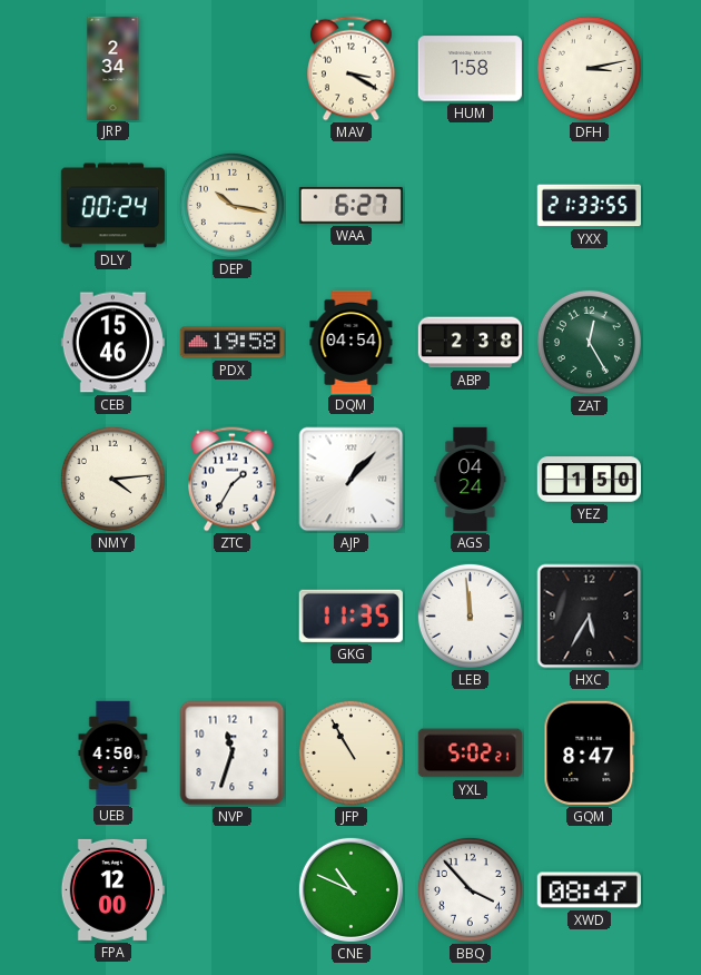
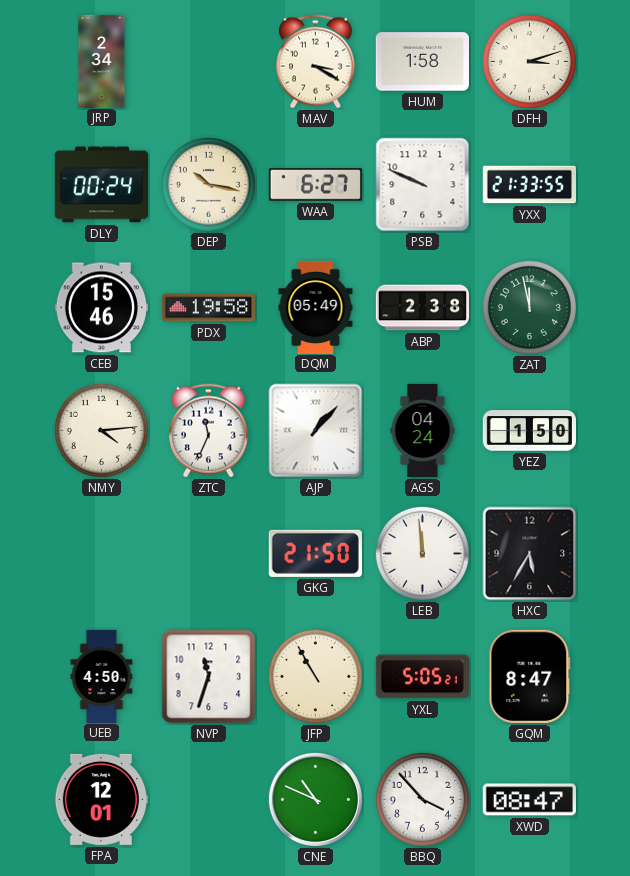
DFH: 3:13 -> 3:12
PSB: none -> 9:49
DQM: 04:54 -> 05:49
ZAT: 12:25 -> 11:58
ZTC: 1:35 -> 11:34
GKG: 11:35 -> 21:50
YXL: 5:02 -> 5:05
FPA: 12:00 -> 12:01
